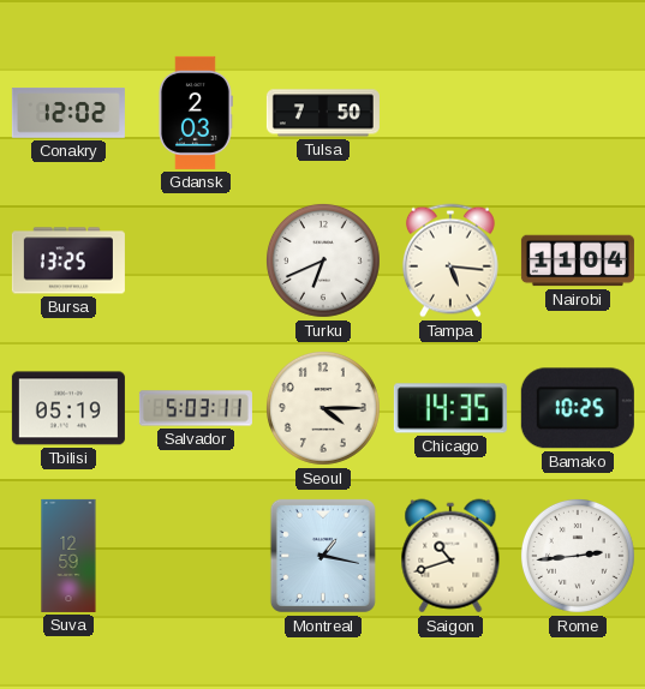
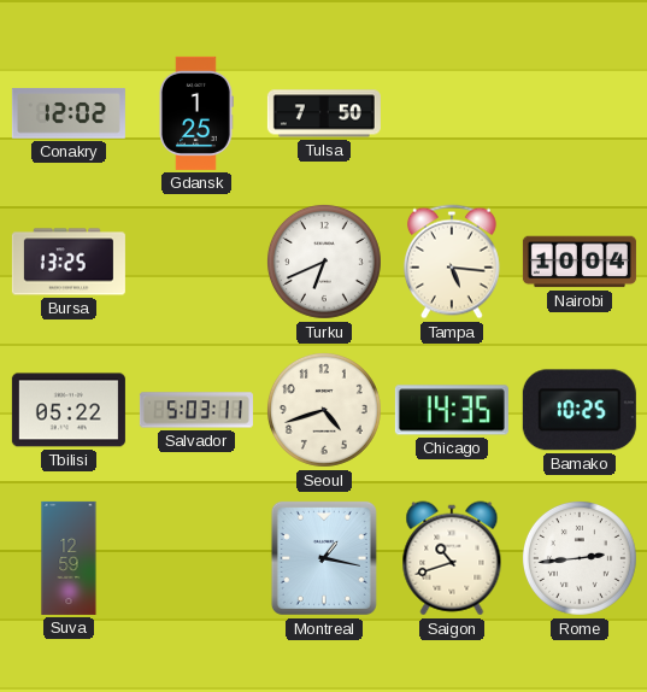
Gdansk: 2:03 -> 1:25
Nairobi: 11:04 -> 10:04
Tbilisi: 05:19 -> 05:22
Seoul: 4:15 -> 4:42
